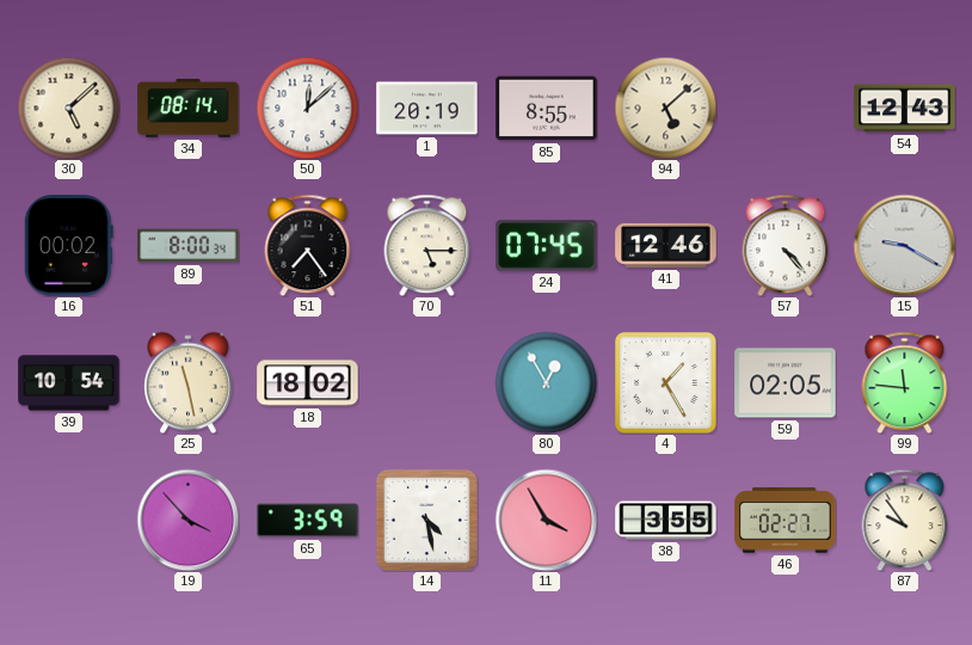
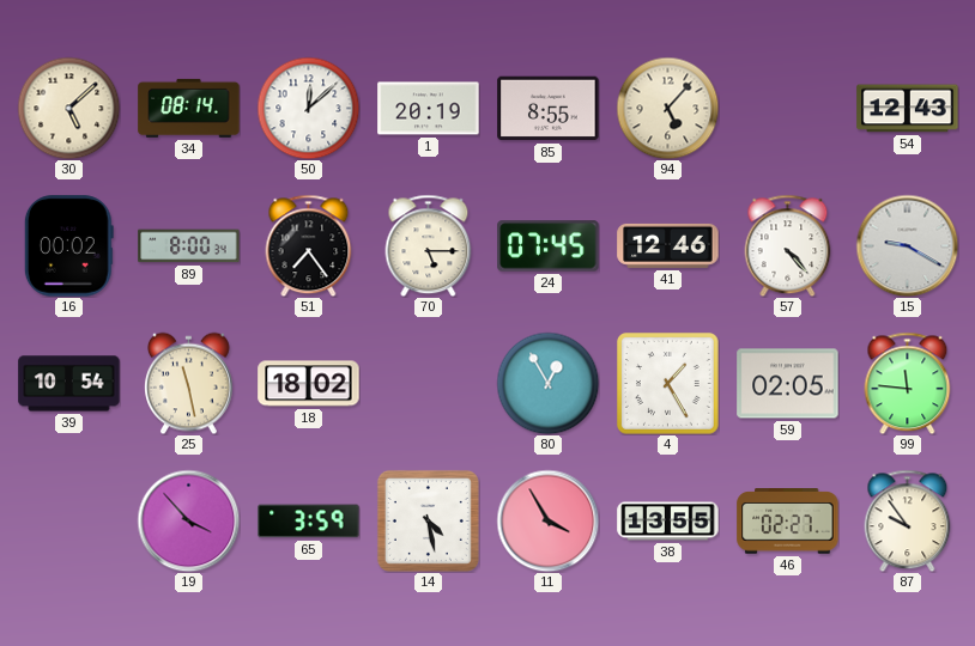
94: 5:08 -> 5:07
38: 3:55 -> 13:55
